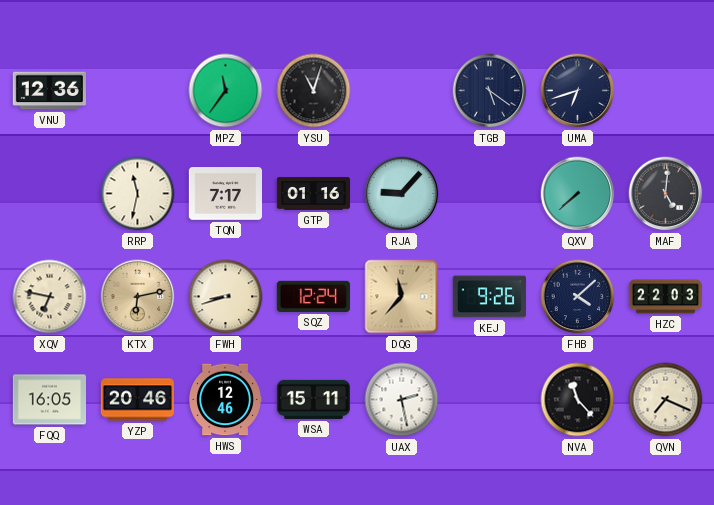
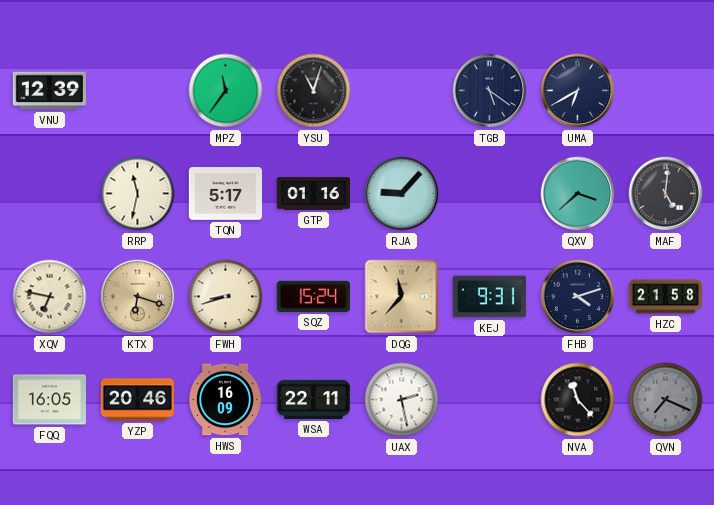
VNU: 12:36 -> 12:39
UMA: 6:42 -> 6:40
TQN: 7:17 -> 5:17
QXV: 7:38 -> 3:38
KTX: 6:13 -> 6:18
SQZ: 12:24 -> 15:24
KEJ: 9:26 -> 9:31
FHB: 4:08 -> 4:12
HZC: 22:03 -> 21:58
HWS: 12:46 -> 16:09
WSA: 15:11 -> 22:11
QVN dial: cream -> grey
